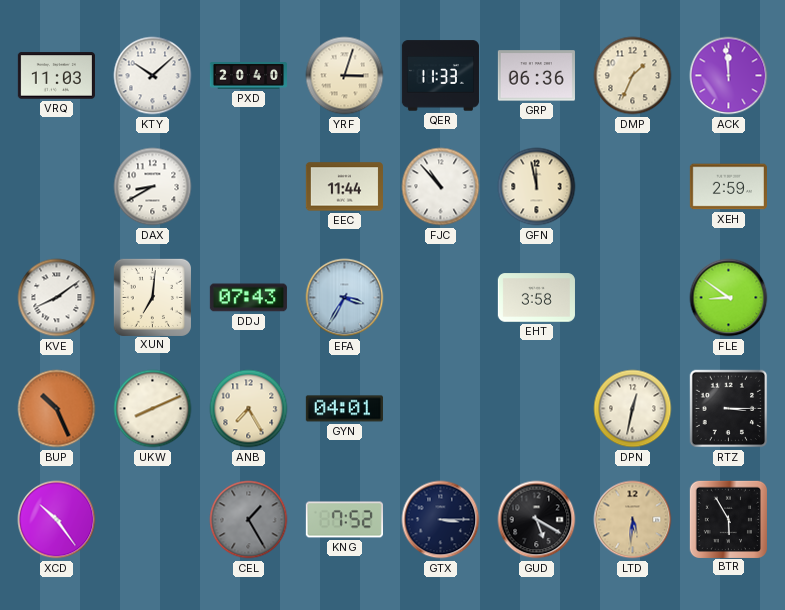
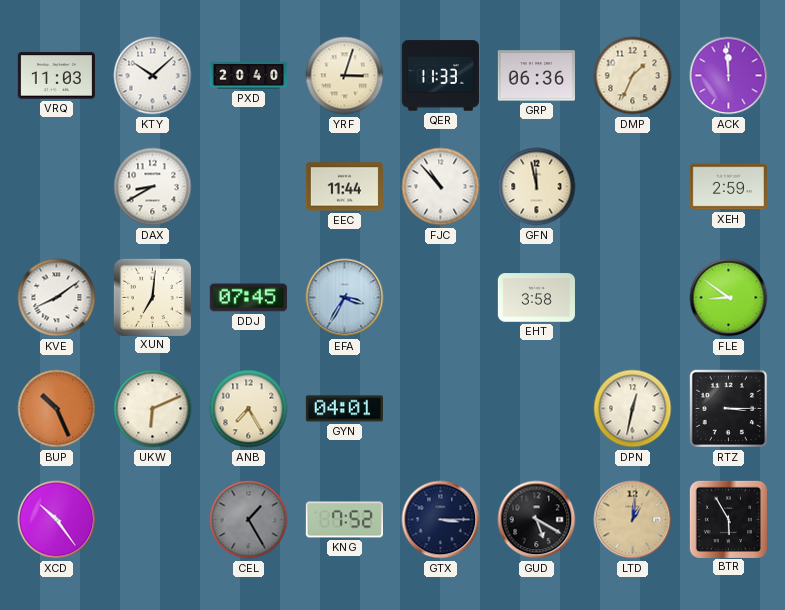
DDJ: 07:43 -> 07:45
UKW: 8:11 -> 6:11
LTD: 5:31 -> 1:01
